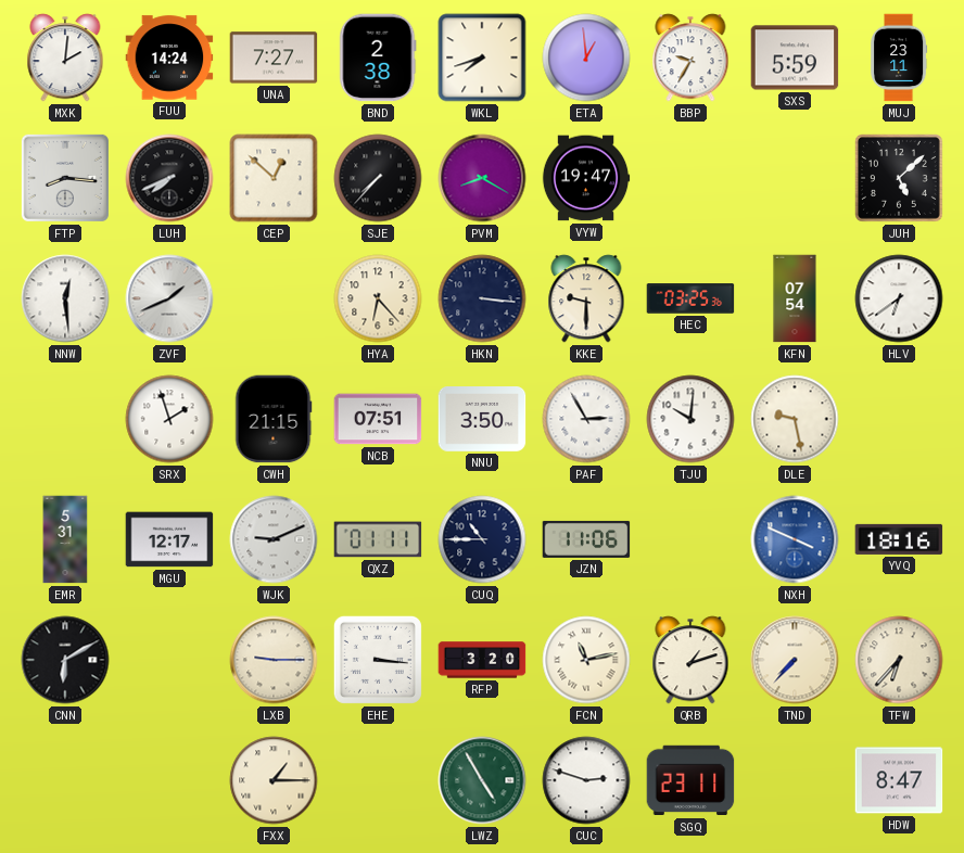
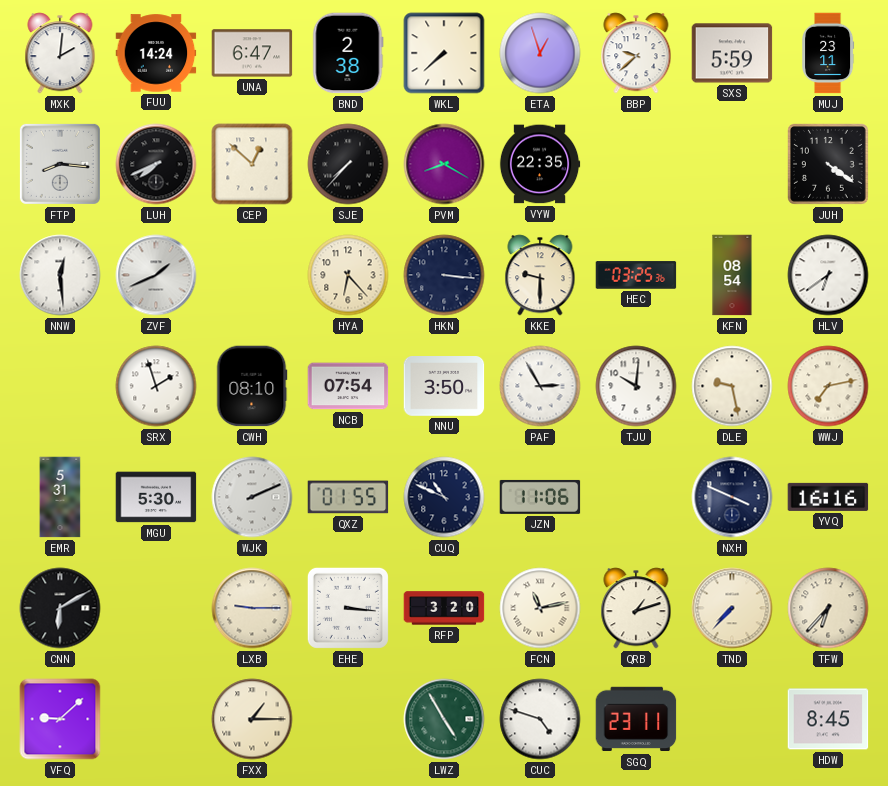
UNA: 7:27 -> 6:47
WKL: 7:42 -> 7:38
ETA: 12:59 -> 12:57
BBP: 9:35 -> 9:38
VYW: 19:47 -> 22:35
JUH: 5:08 -> 4:21
KFN: 07:54 -> 08:54
CWH: 21:15 -> 08:10
NCB: 07:51 -> 07:54
WWJ: none -> 7:13
MGU: 12:17 -> 5:30
WJK: 9:11 -> 2:11
QXZ: 01:11 -> 01:55
CUQ: 10:45 -> 10:49
NXH dial: blue -> navy
YVQ: 18:16 -> 16:16
VFQ: none -> 9:08
CUC: 2:48 -> 4:48
HDW: 8:47 -> 8:45
